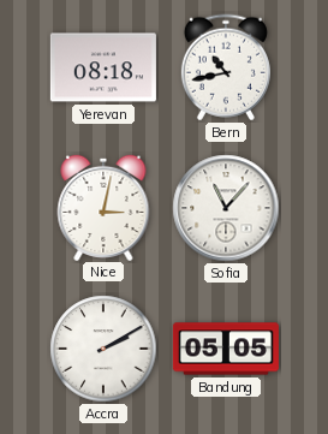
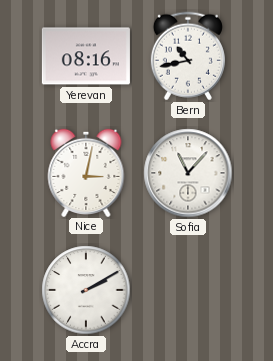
Yerevan: 08:18 -> 08:16
Bandung: 05:05 -> none
